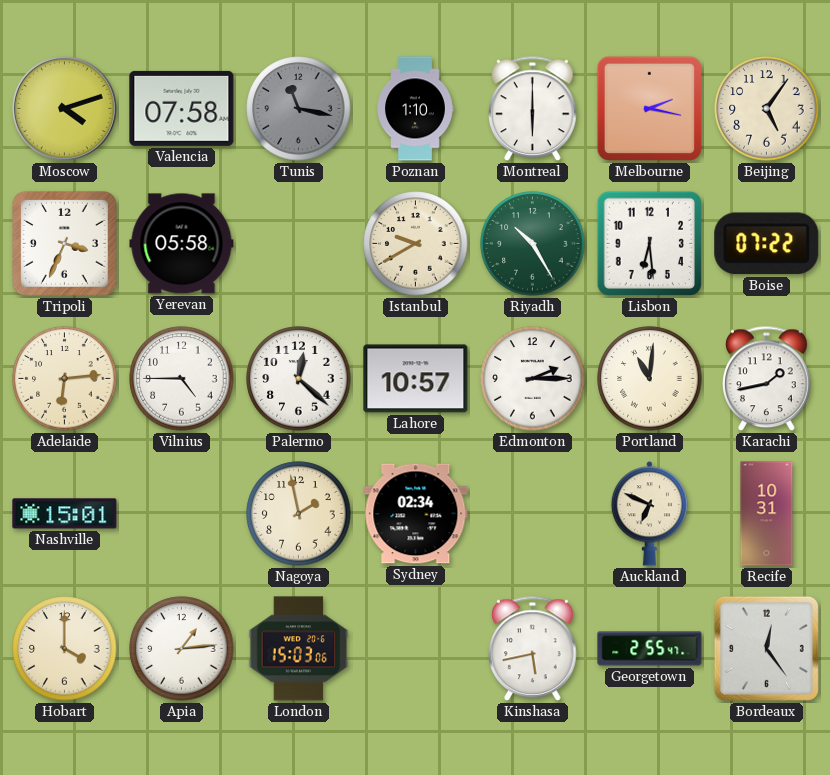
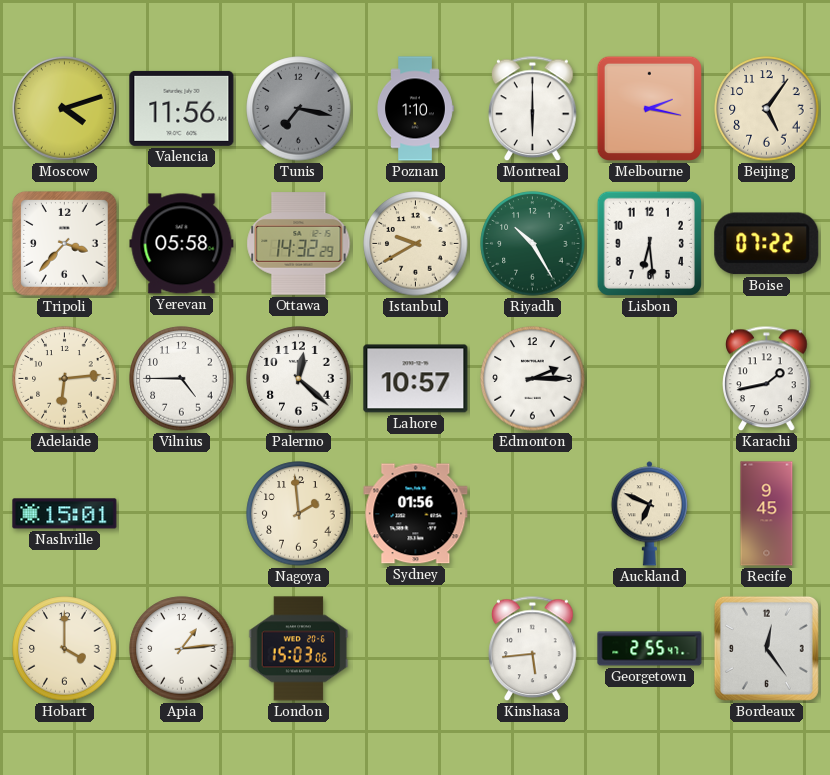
Valencia: 07:58 -> 11:56
Tunis: 11:17 -> 7:17
Tripoli: 3:34 -> 3:37
Ottawa: none -> 14:32
Portland: 11:01 -> none
Nagoya: 1:58 -> 1:59
Sydney: 02:34 -> 01:56
Recife: 10:31 -> 9:45
Kinshasa: 5:43 -> 5:44
